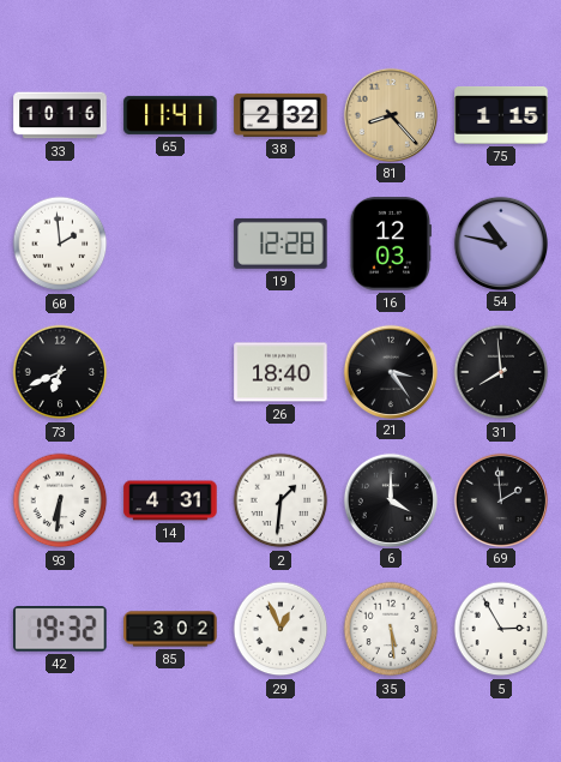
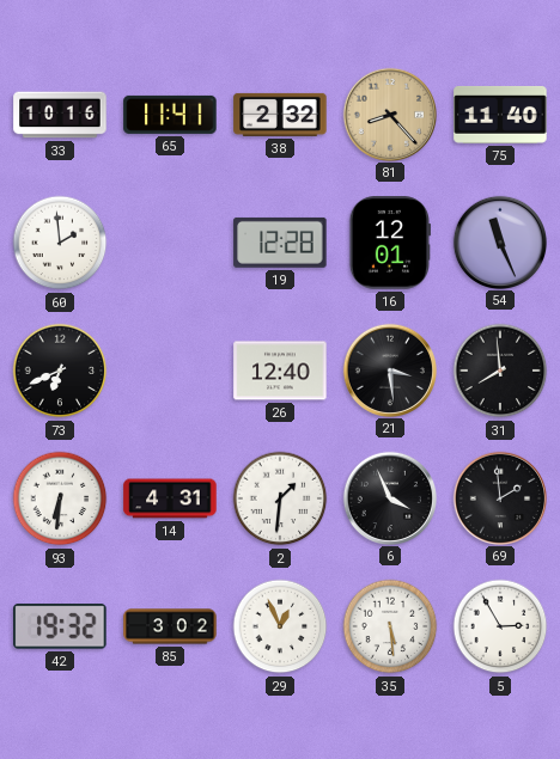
75: 1:15 -> 11:40
16: 12:03 -> 12:01
54: 10:47 -> 11:26
26: 18:40 -> 12:40
21: 3:24 -> 3:29
6: 4:00 -> 3:56
